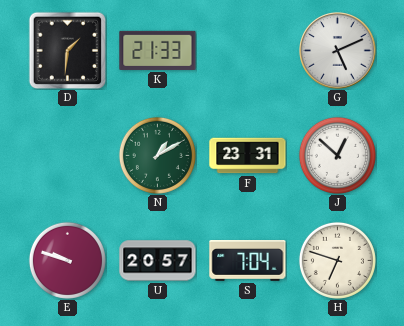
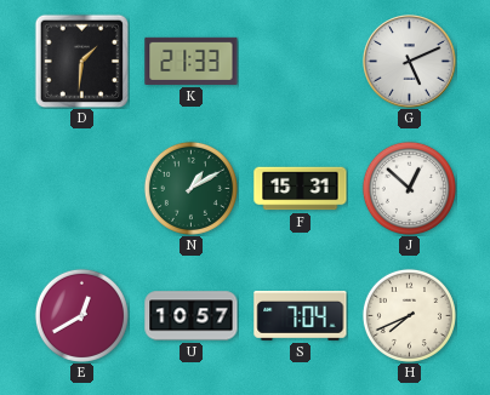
F: 23:31 -> 15:31
E: 9:48 -> 12:40
U: 20:57 -> 10:57
H: 6:48 -> 7:41
